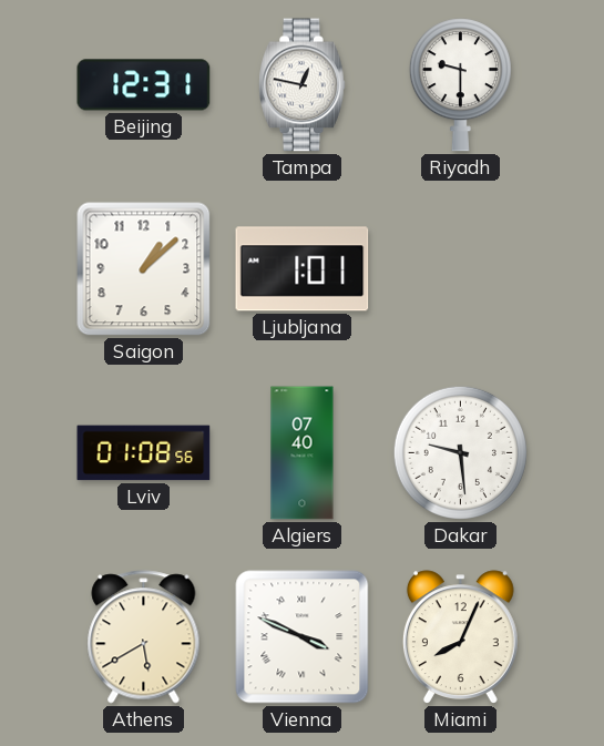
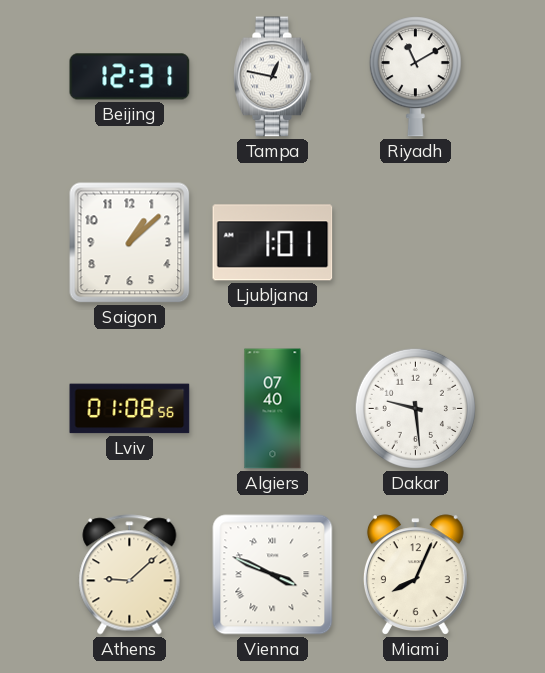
Riyadh: 9:30 -> 11:10
Athens: 5:40 -> 9:08
